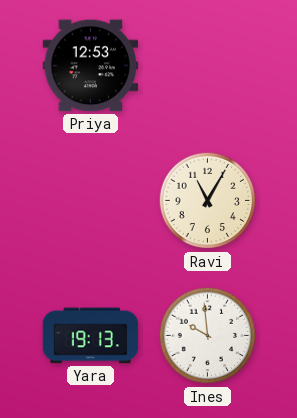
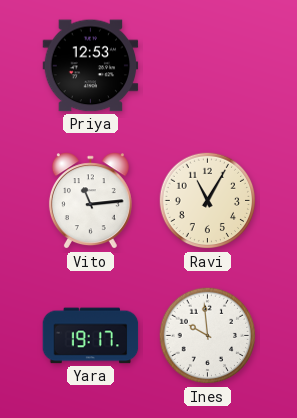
Vito: none -> 11:14
Yara: 19:13 -> 19:17
